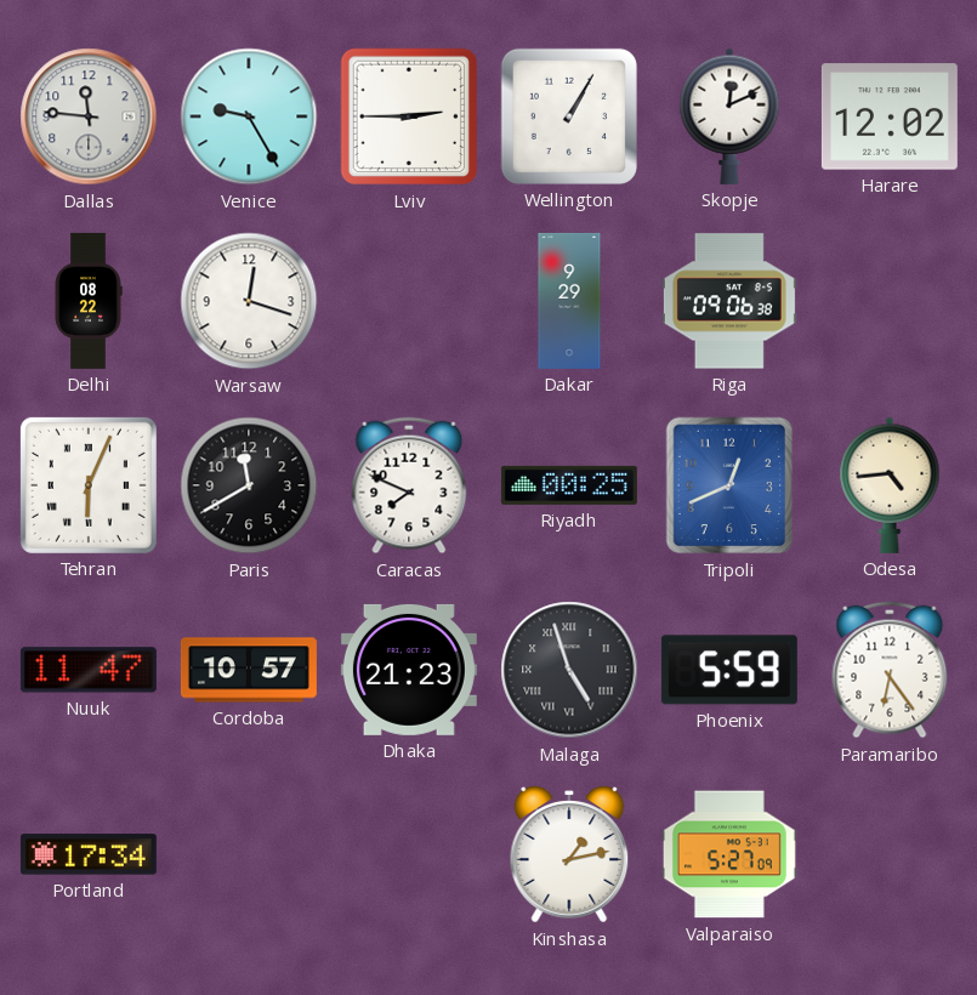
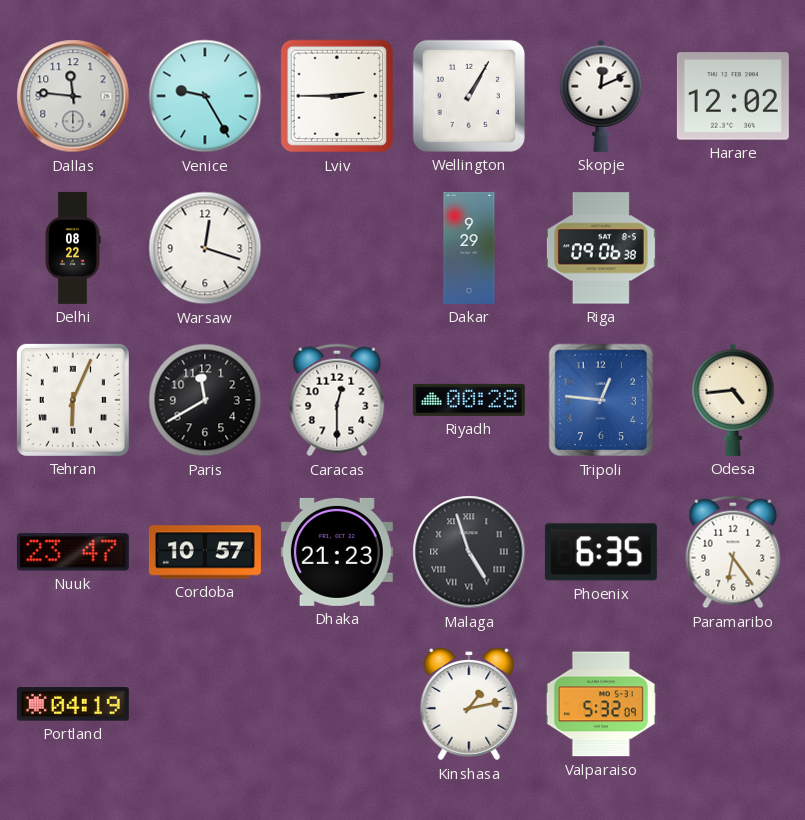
Caracas: 7:49 -> 12:30
Riyadh: 00:25 -> 00:28
Tripoli: 12:41 -> 12:46
Nuuk: 11:47 -> 23:47
Phoenix: 5:59 -> 6:35
Portland: 17:34 -> 04:19
Valparaiso: 5:27 -> 5:32
